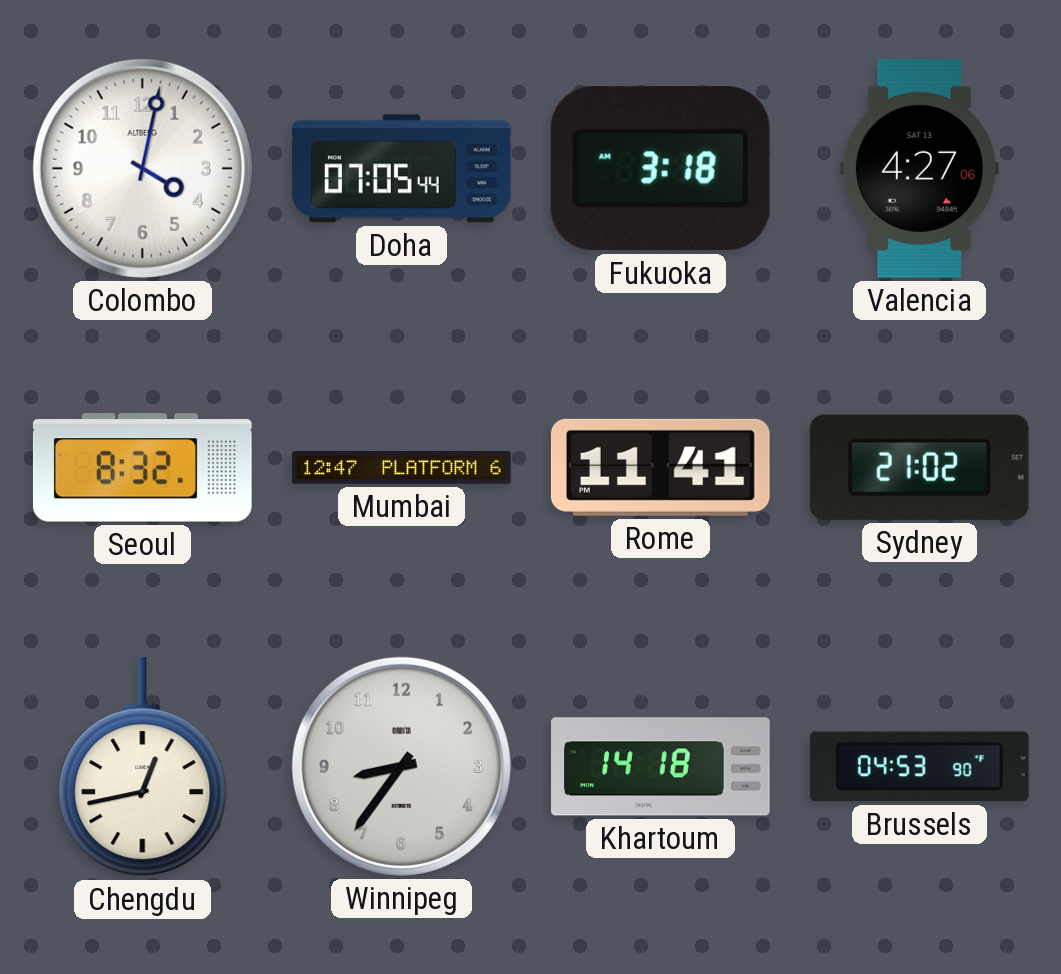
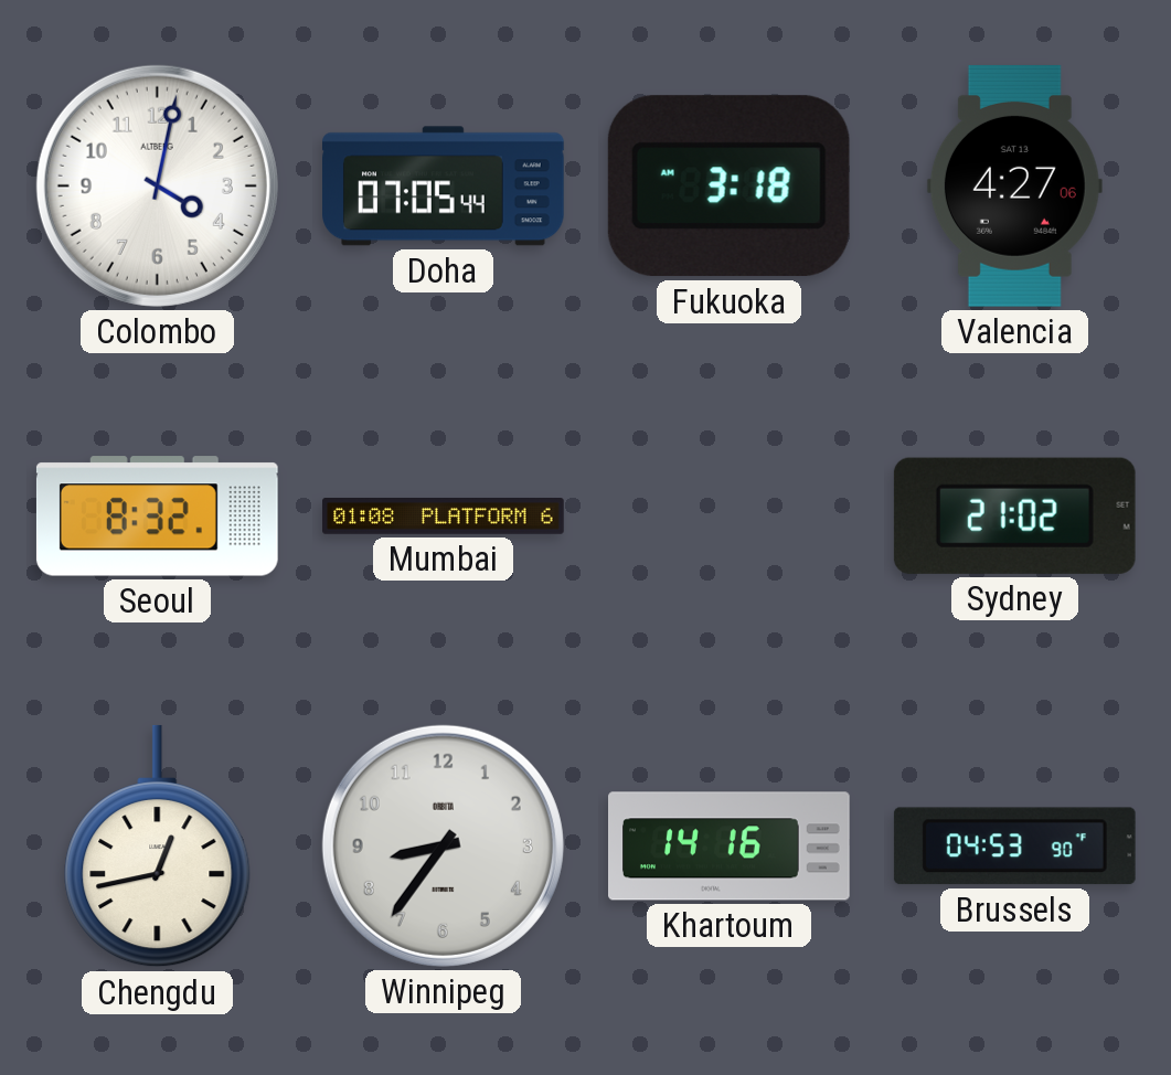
Mumbai: 12:47 -> 01:08
Rome: 11:41 -> none
Khartoum: 14:18 -> 14:16
